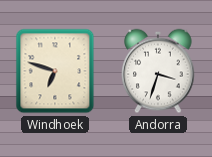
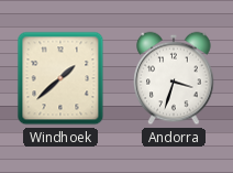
Windhoek: 6:48 -> 1:38
